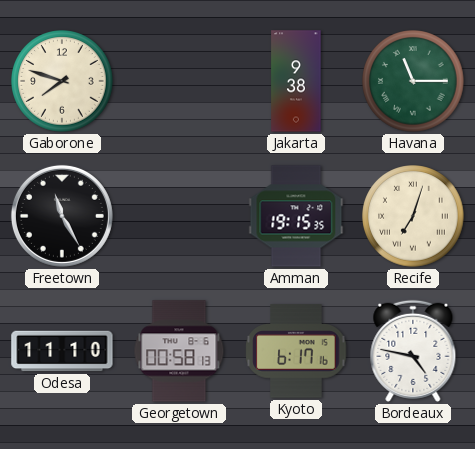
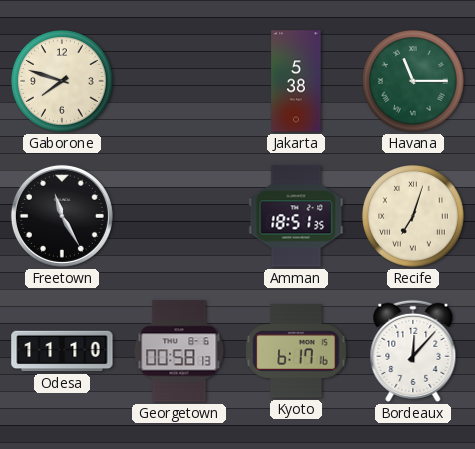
Jakarta: 9:38 -> 5:38
Amman: 19:15 -> 18:51
Bordeaux: 4:47 -> 12:07
